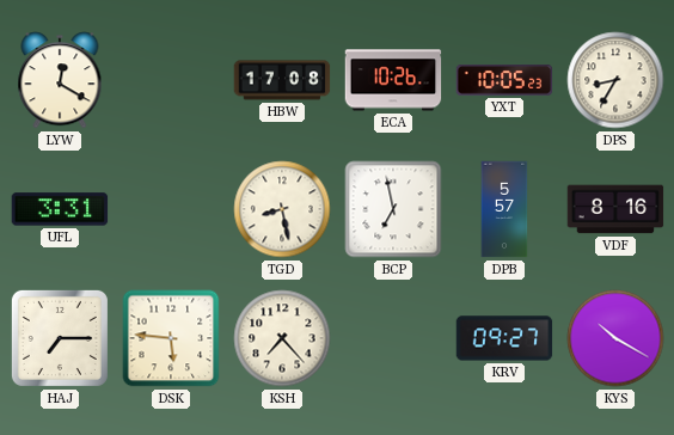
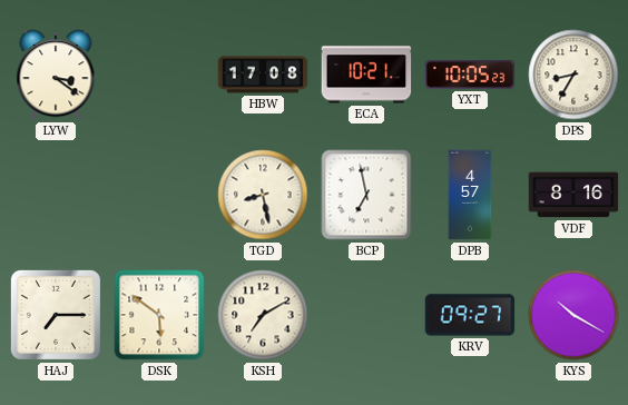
LYW: 12:20 -> 3:21
ECA: 10:26 -> 10:21
UFL: 3:31 -> none
DPB: 5:57 -> 4:57
DSK: 5:46 -> 5:51
KSH: 7:23 -> 7:10
